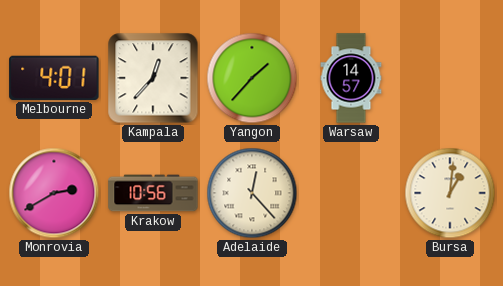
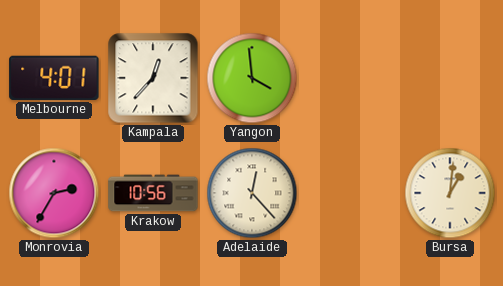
Yangon: 1:37 -> 3:59
Warsaw: 14:57 -> none
Monrovia: 2:40 -> 2:35
